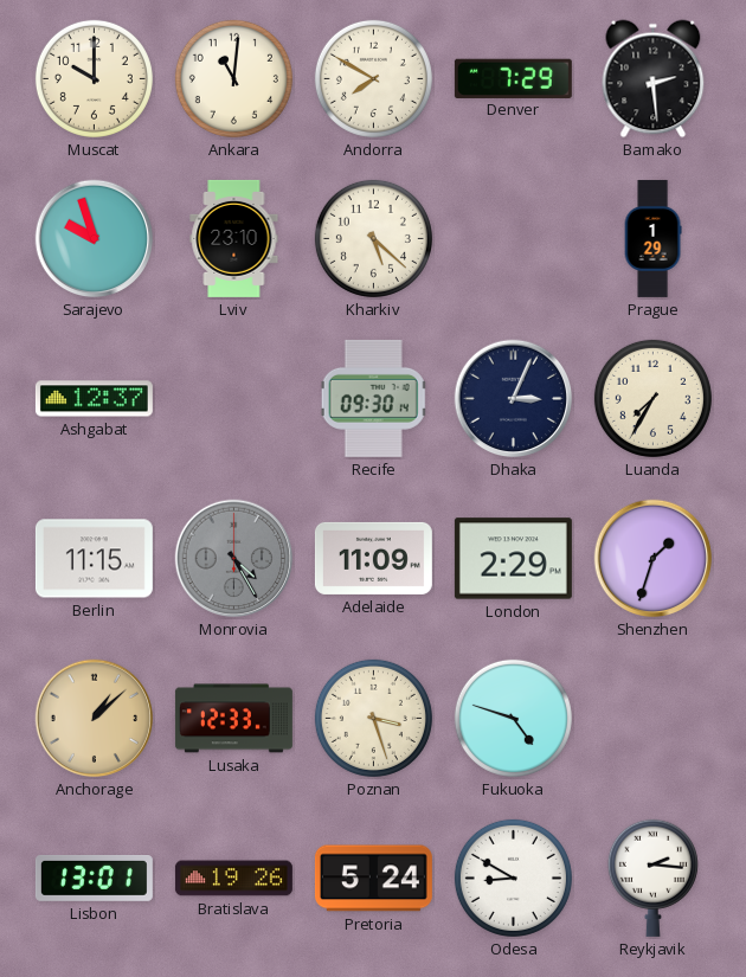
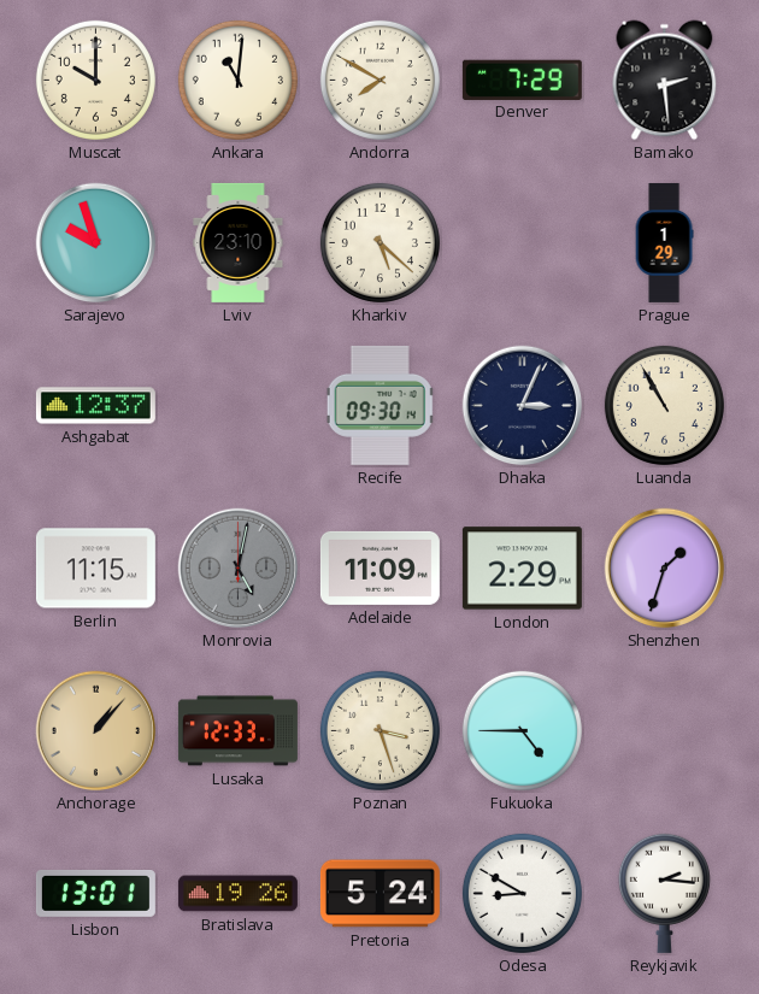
Luanda: 7:35 -> 10:55
Monrovia: 4:25 -> 5:02
Anchorage: 1:08 -> 1:07
Fukuoka: 4:48 -> 4:45
